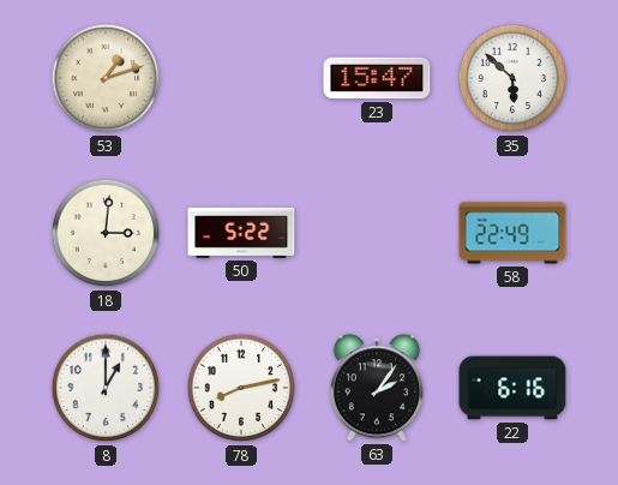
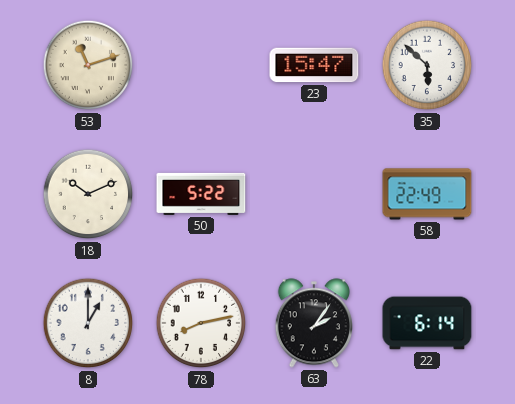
53: 1:12 -> 11:12
18: 3:01 -> 10:11
22: 6:16 -> 6:14
